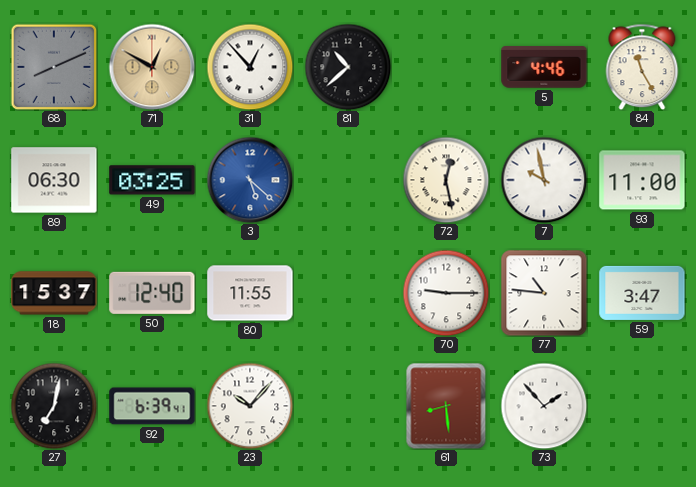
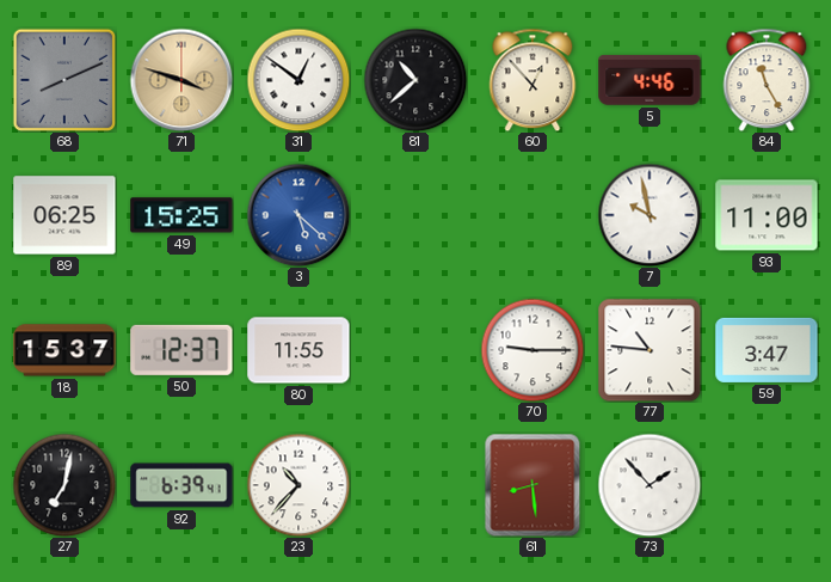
71: 12:50 -> 3:48
31: 12:53 -> 12:51
60: none -> 12:53
89: 06:30 -> 06:25
49: 03:25 -> 15:25
72: 12:28 -> none
50: 12:40 -> 12:37
23: 10:07 -> 10:37
